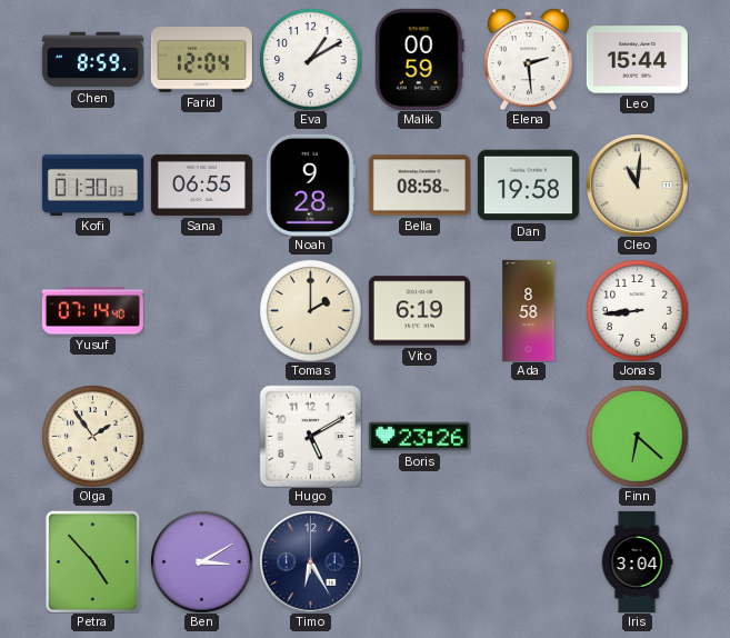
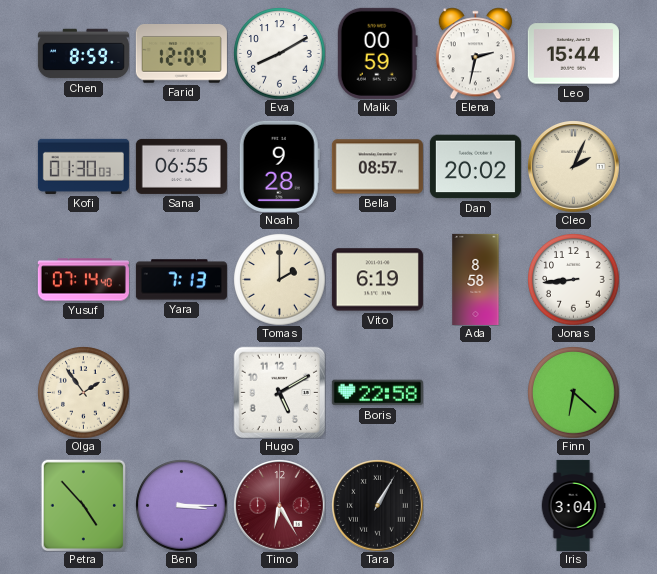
Eva: 1:10 -> 8:10
Elena: 2:29 -> 2:32
Bella: 08:58 -> 08:57
Dan: 19:58 -> 20:02
Cleo: 11:01 -> 2:04
Yara: none -> 7:13
Boris: 23:26 -> 22:58
Ben: 3:10 -> 3:15
Timo dial: navy -> burgundy
Tara: none -> 1:05
